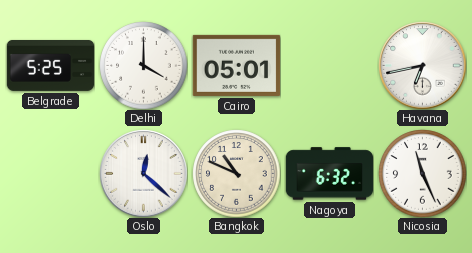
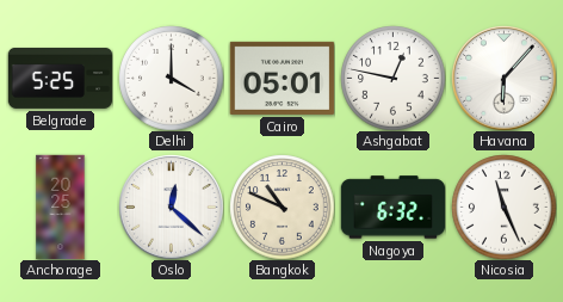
Ashgabat: none -> 12:47
Havana: 6:43 -> 6:07
Anchorage: none -> 20:25
